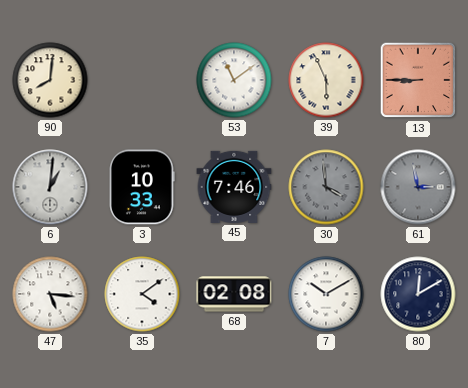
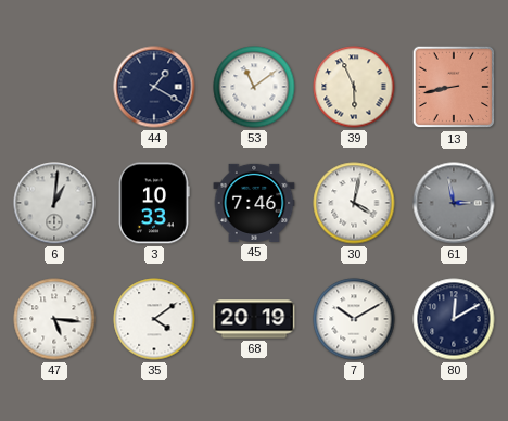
90: 8:01 -> none
44: none -> 1:20
13: 8:45 -> 8:43
30: 3:59 -> 4:02
30 dial: grey -> white
68: 02:08 -> 20:19
